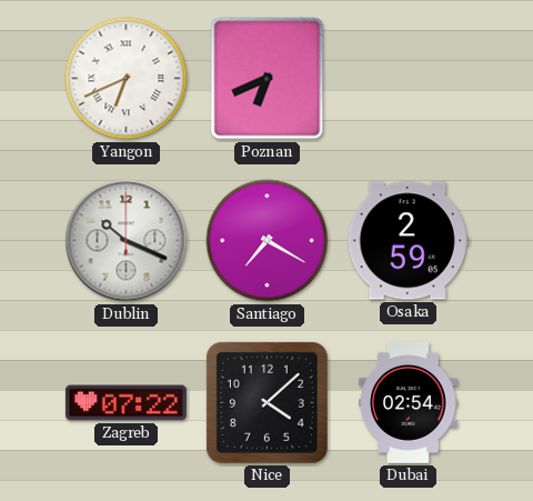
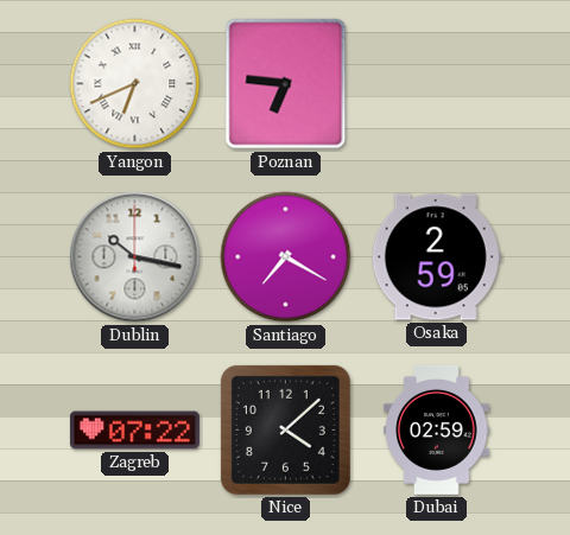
Poznan: 6:41 -> 6:46
Dublin: 10:19 -> 10:17
Dubai: 02:54 -> 02:59
